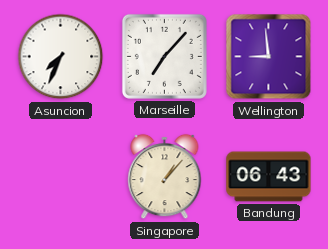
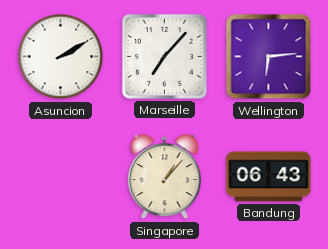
Asuncion: 7:34 -> 2:10
Wellington: 8:59 -> 6:14
